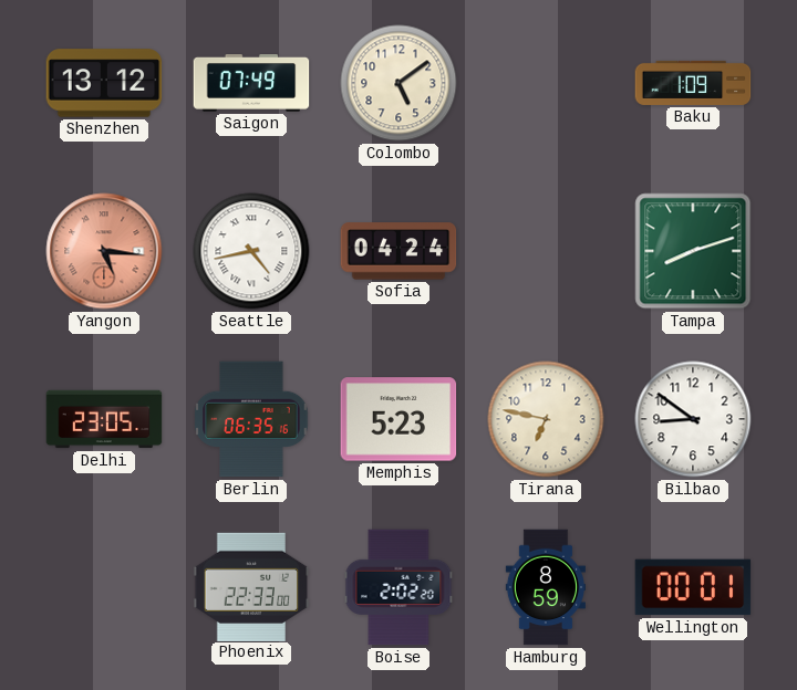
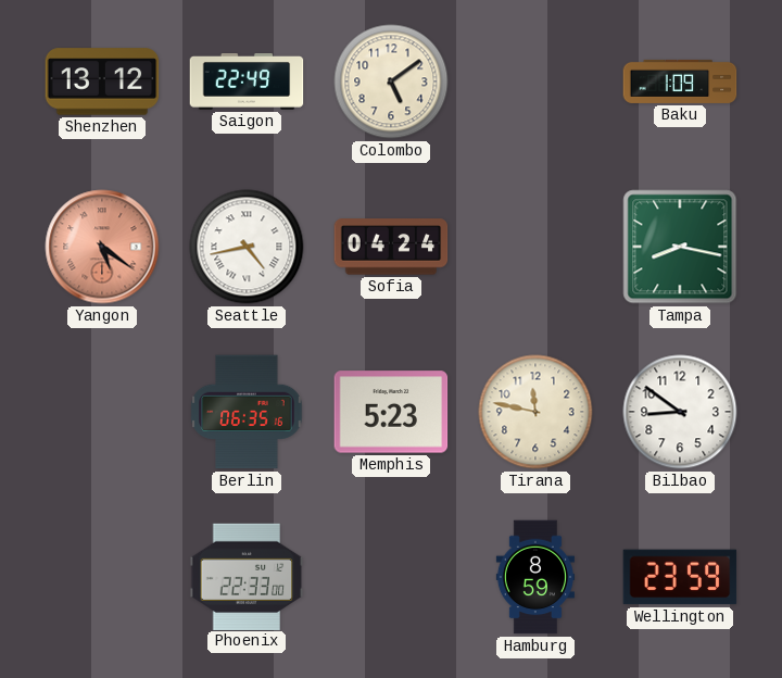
Saigon: 07:49 -> 22:49
Yangon: 5:16 -> 5:21
Tampa: 8:12 -> 8:17
Delhi: 23:05 -> none
Tirana: 6:47 -> 11:47
Boise: 2:02 -> none
Wellington: 00:01 -> 23:59
